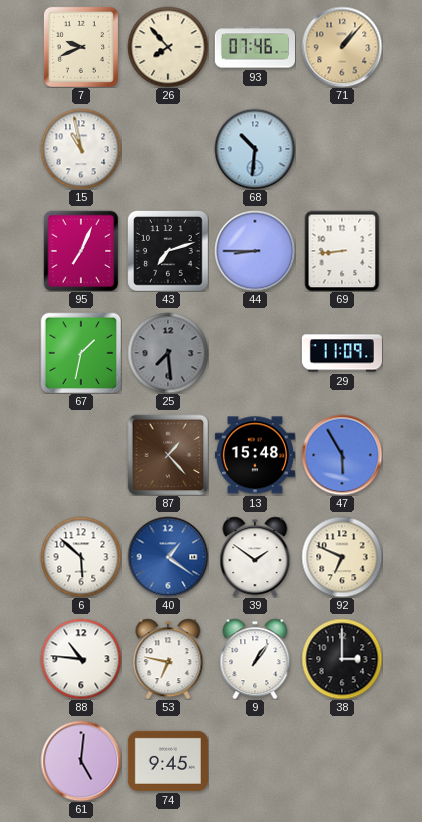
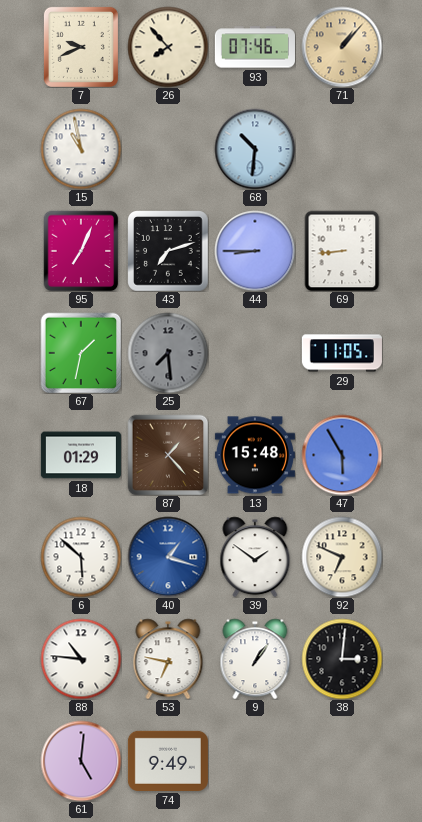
29: 11:09 -> 11:05
18: none -> 01:29
40: 1:21 -> 1:18
38: 3:00 -> 3:01
74: 9:45 -> 9:49
